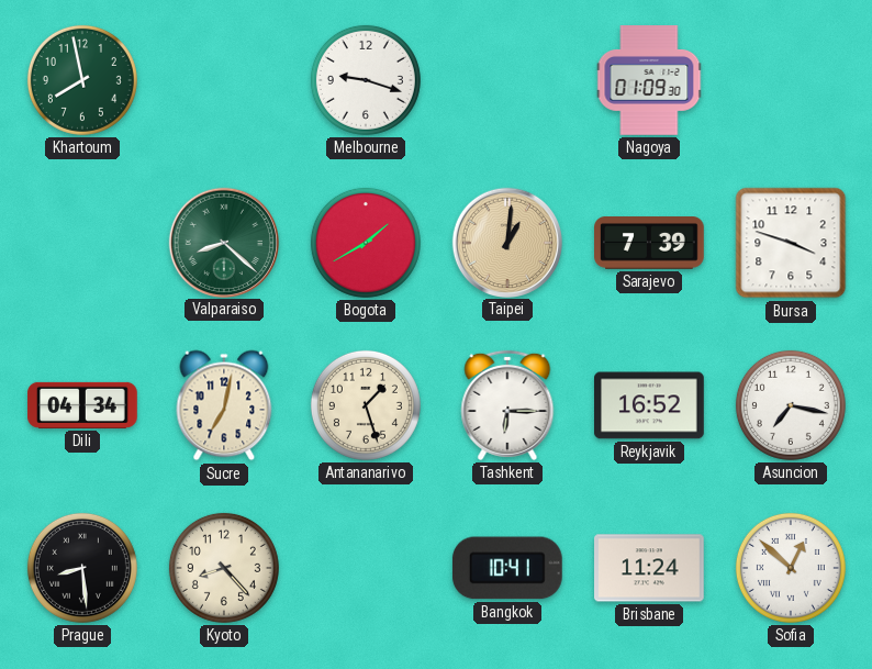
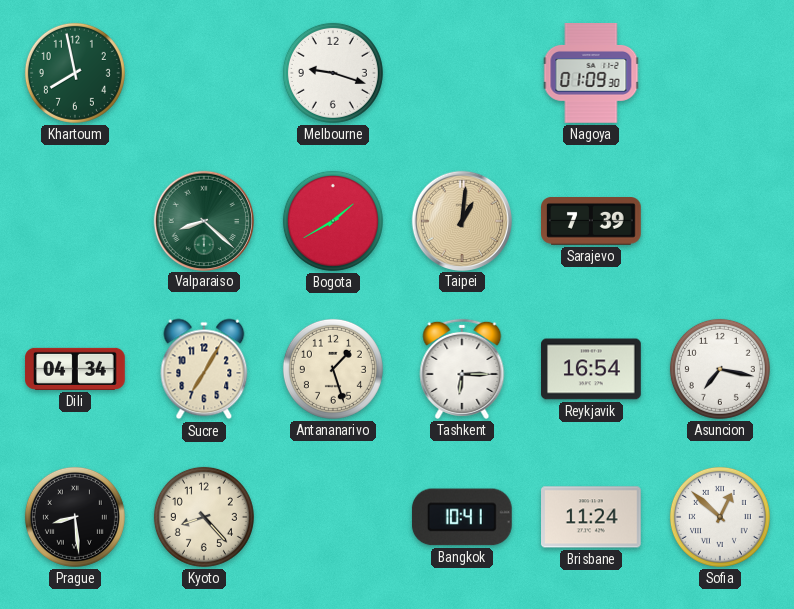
Bursa: 3:48 -> none
Sucre: 7:02 -> 7:05
Reykjavik: 16:52 -> 16:54
